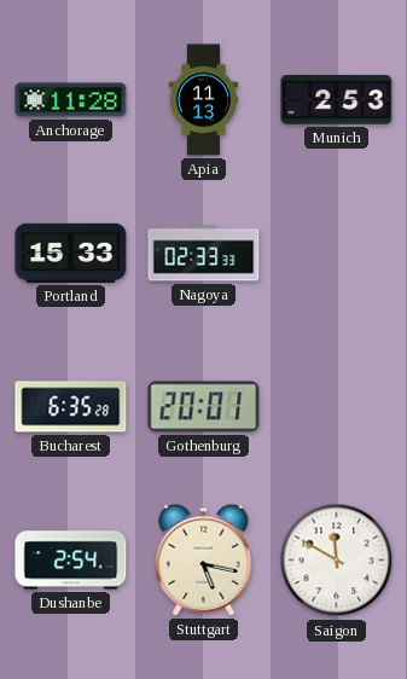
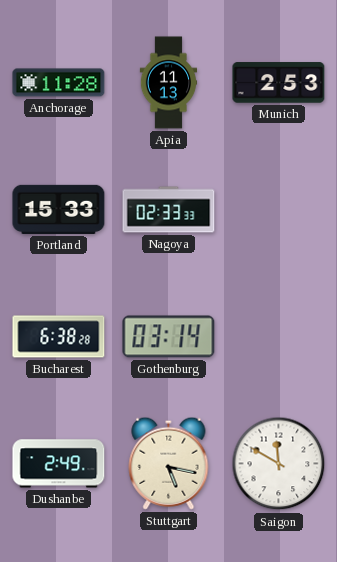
Bucharest: 6:35 -> 6:38
Gothenburg: 20:01 -> 03:14
Dushanbe: 2:54 -> 2:49
